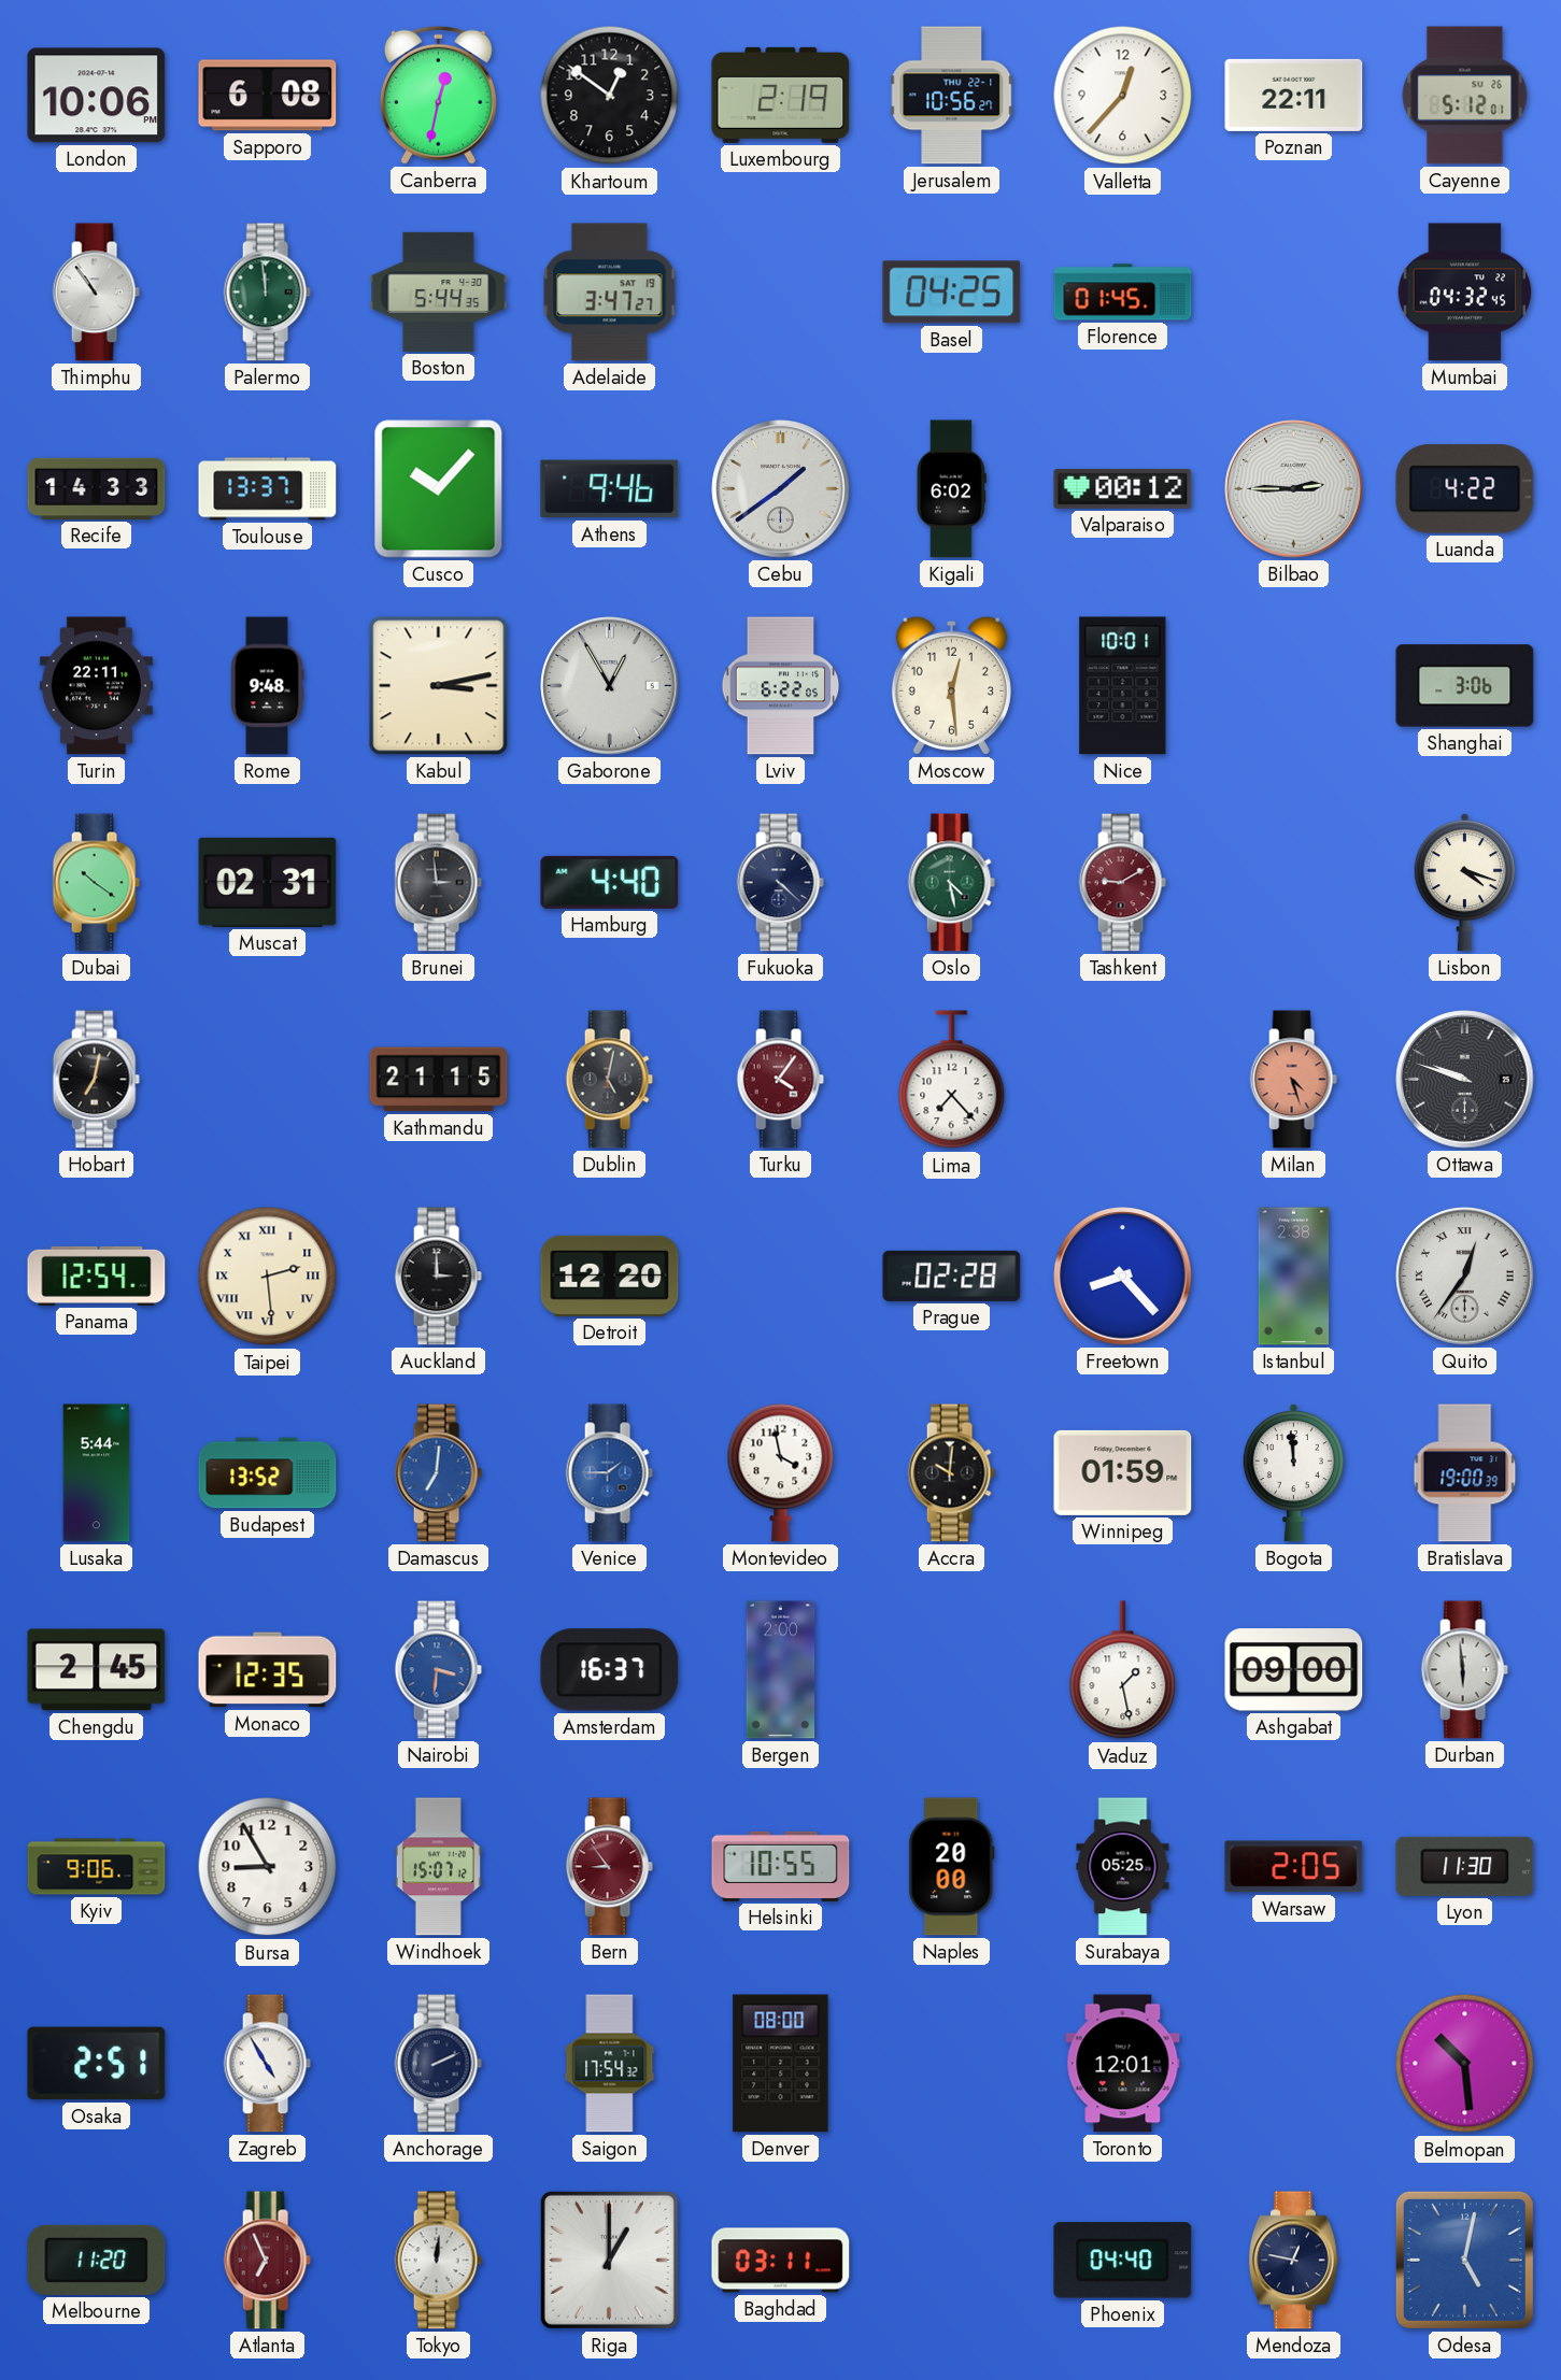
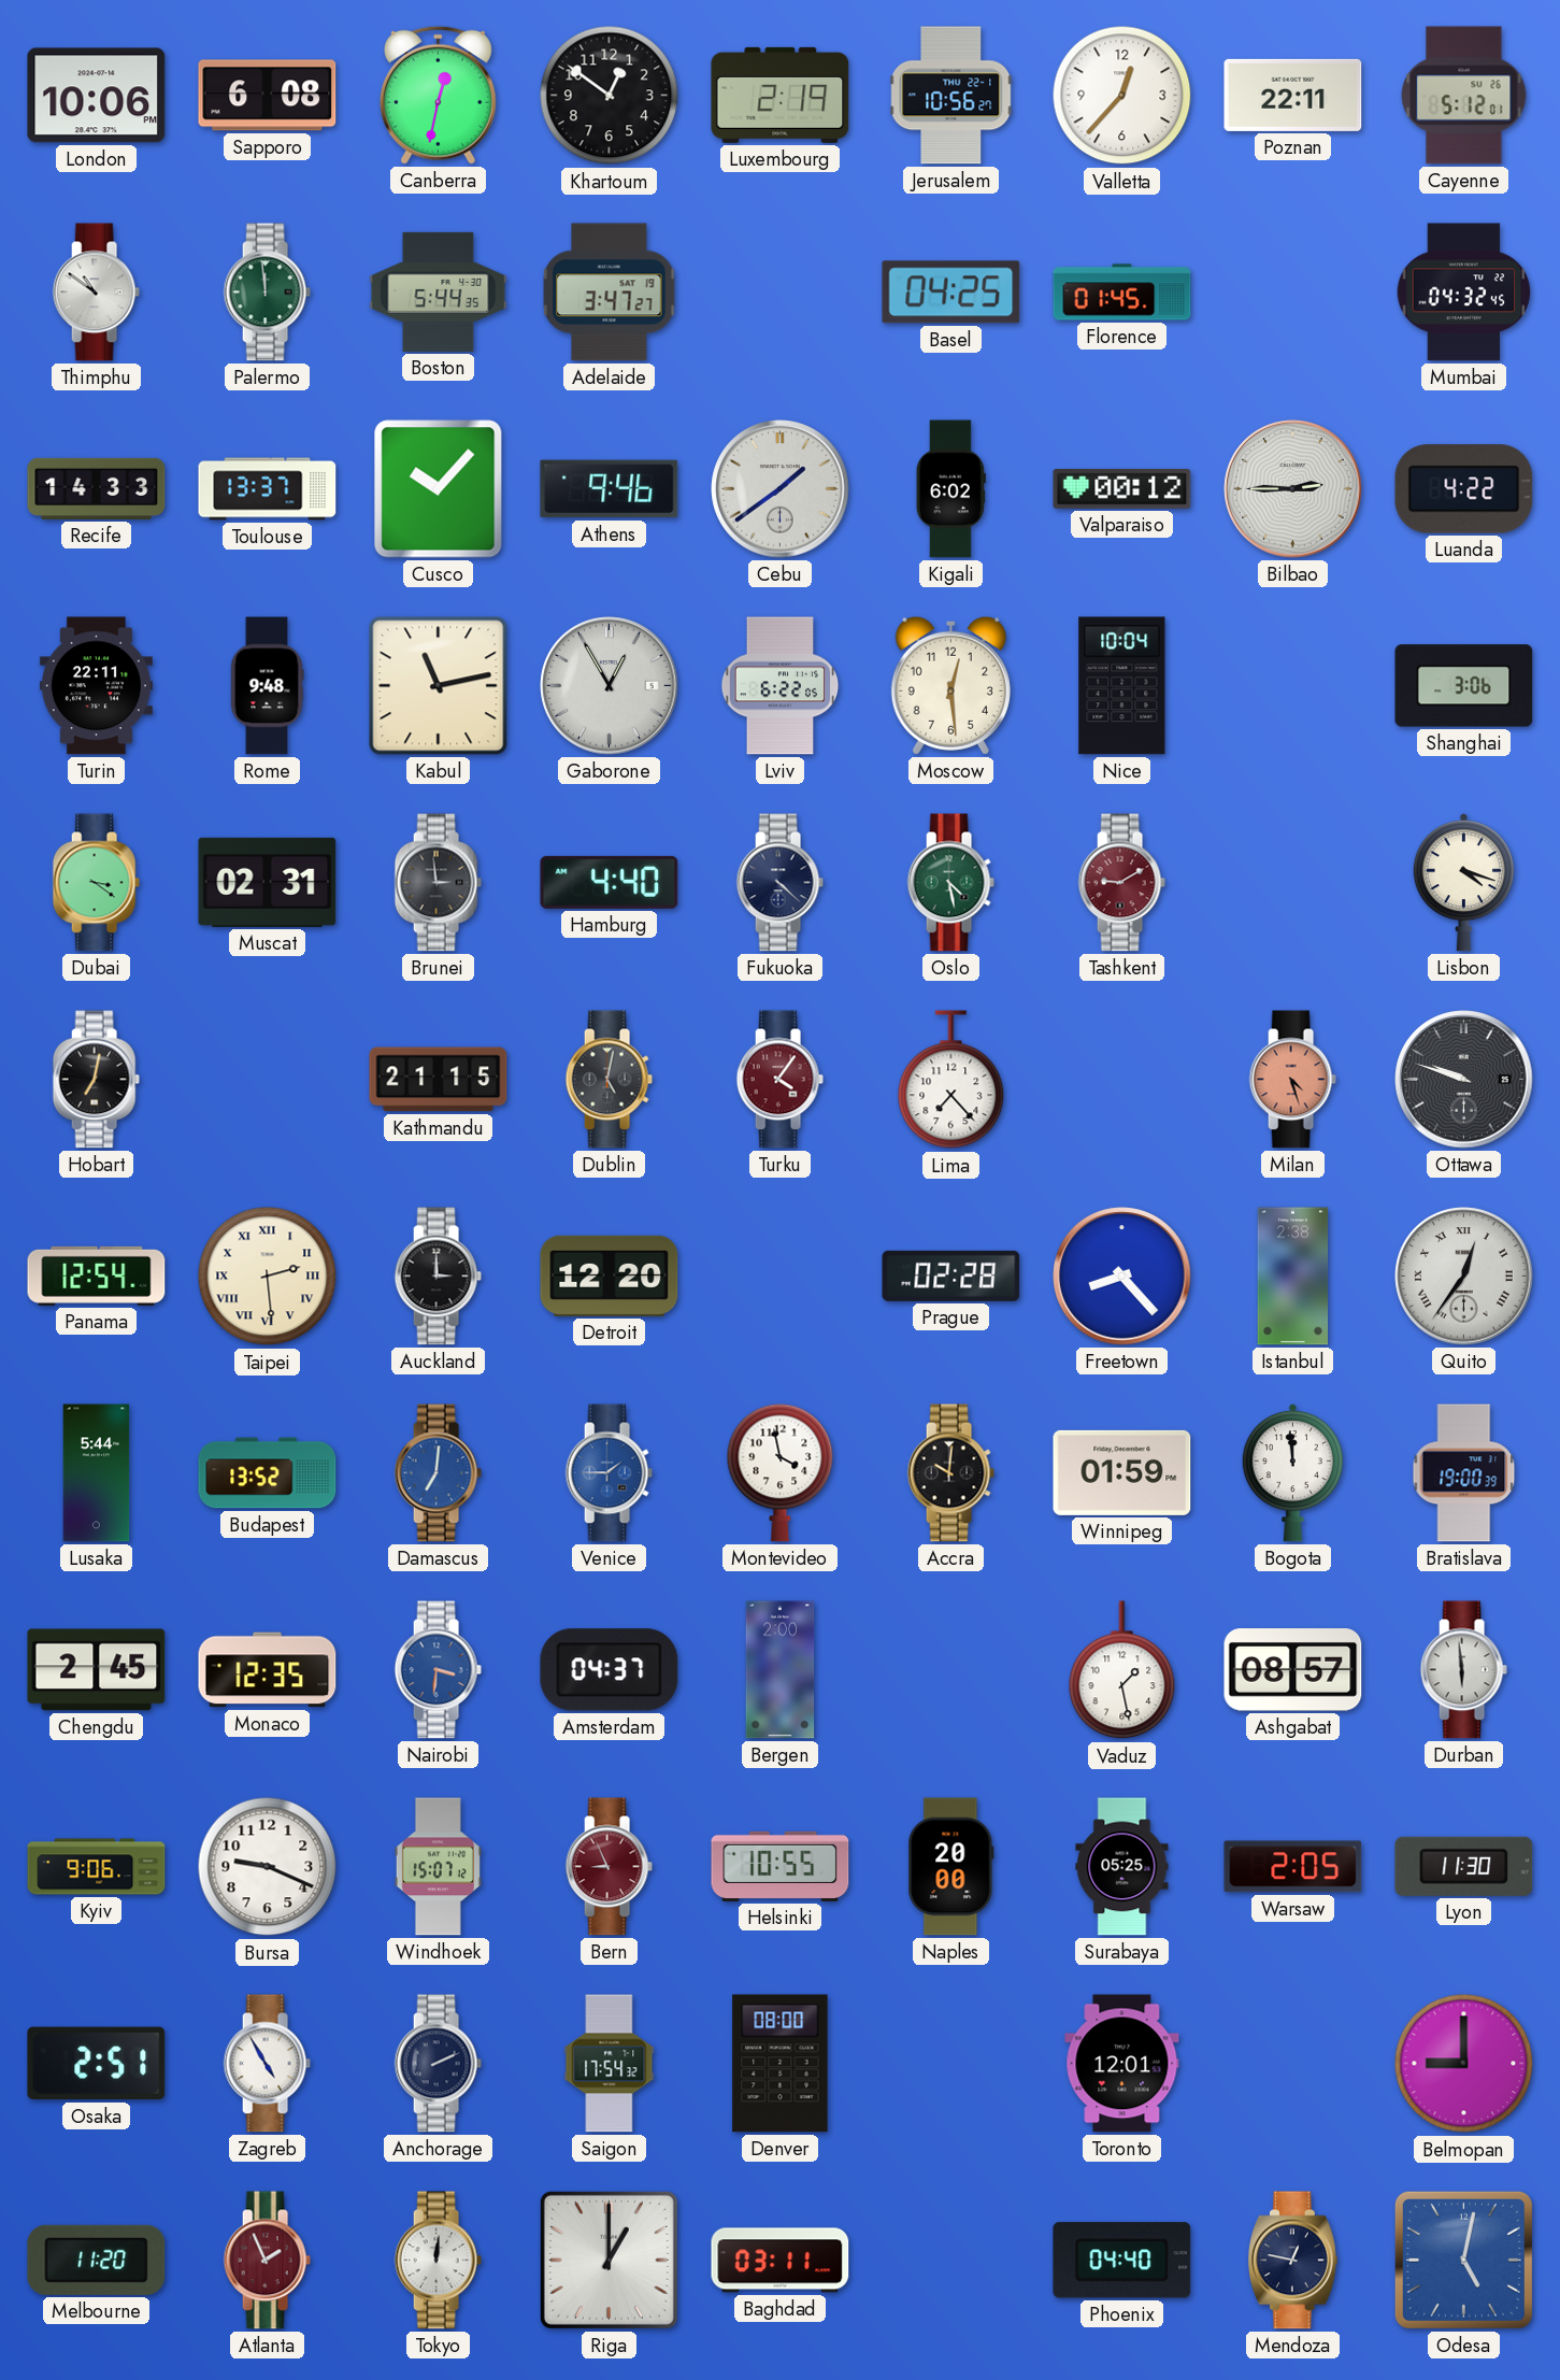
Thimphu: 10:54 -> 10:51
Kabul: 3:13 -> 11:13
Nice: 10:01 -> 10:04
Dubai: 10:21 -> 3:21
Amsterdam: 16:37 -> 04:37
Ashgabat: 09:00 -> 08:57
Bursa: 8:55 -> 9:19
Bern: 8:54 -> 8:56
Belmopan: 10:29 -> 9:00
Atlanta: 6:56 -> 1:56
